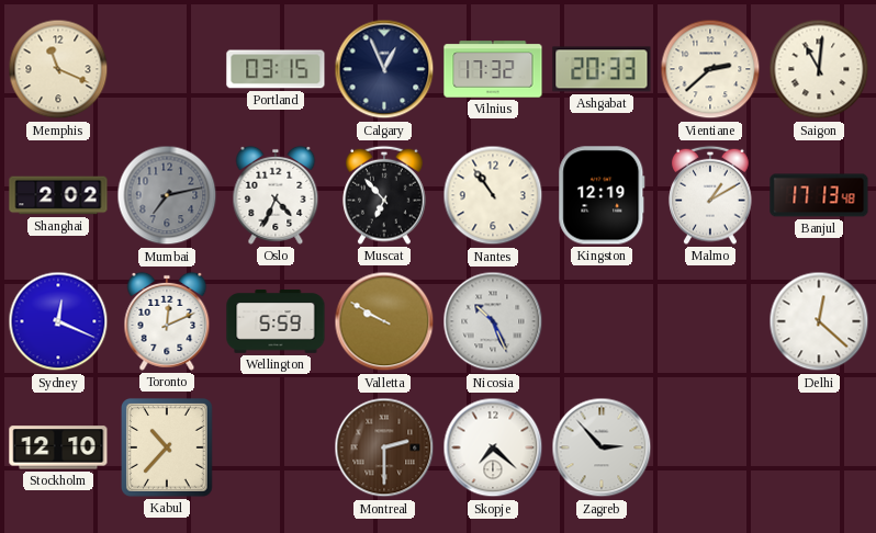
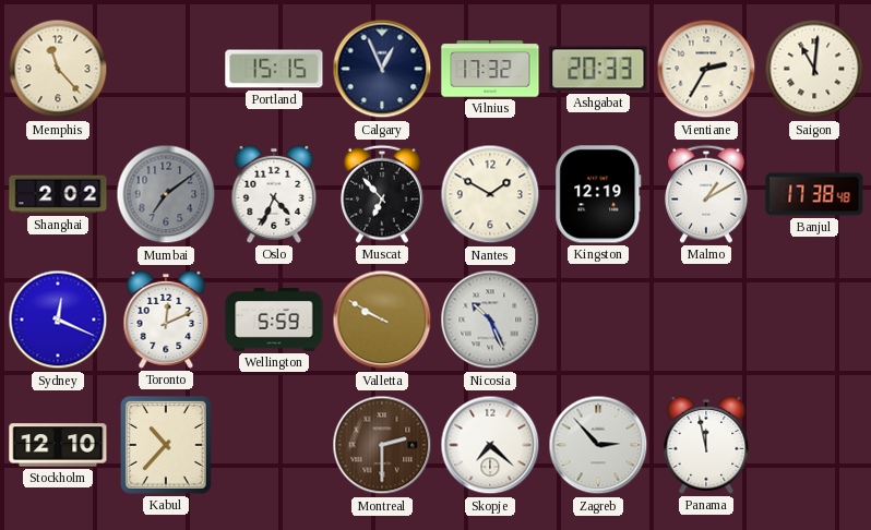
Memphis: 11:19 -> 11:23
Portland: 03:15 -> 15:15
Vientiane: 2:38 -> 2:35
Mumbai: 7:13 -> 7:09
Nantes: 10:54 -> 1:50
Banjul: 17:13 -> 17:38
Delhi: 12:22 -> none
Panama: none -> 11:58
